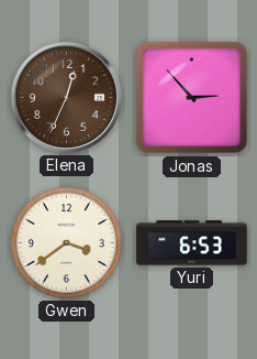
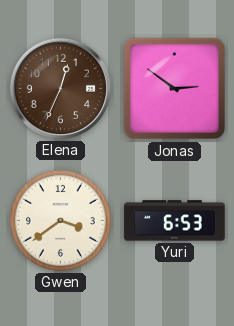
Jonas: 2:53 -> 2:51
